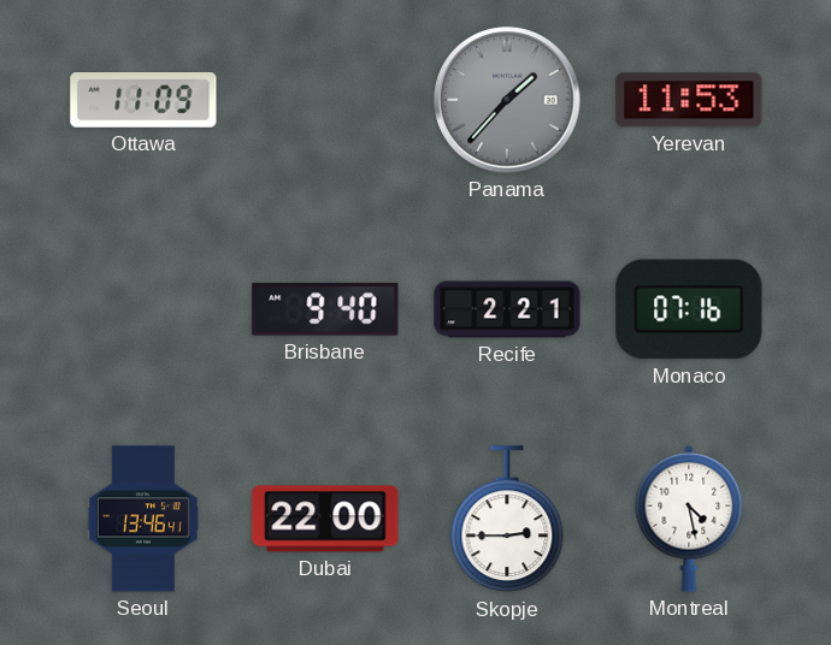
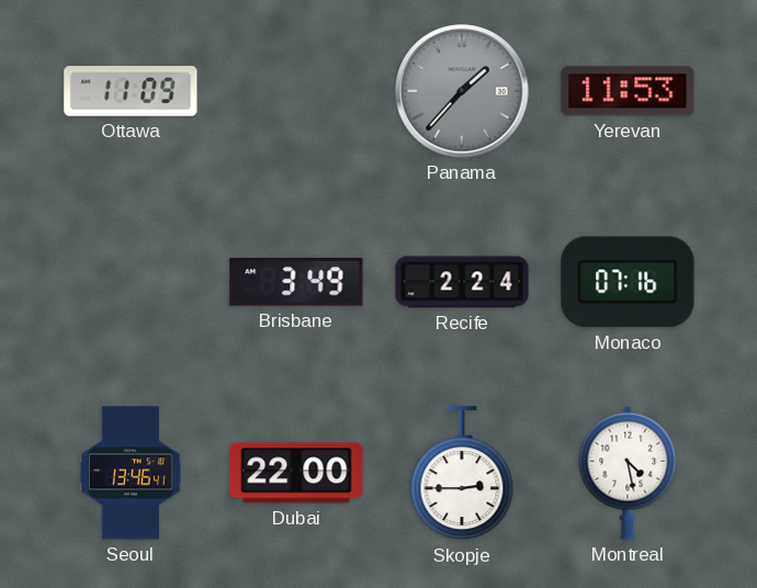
Brisbane: 9:40 -> 3:49
Recife: 2:21 -> 2:24
